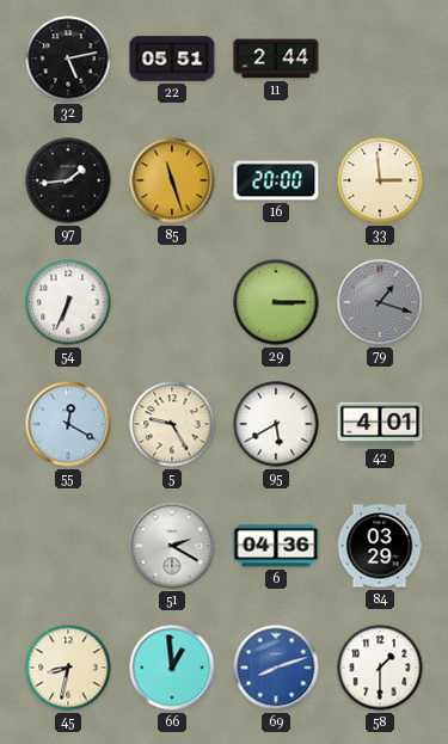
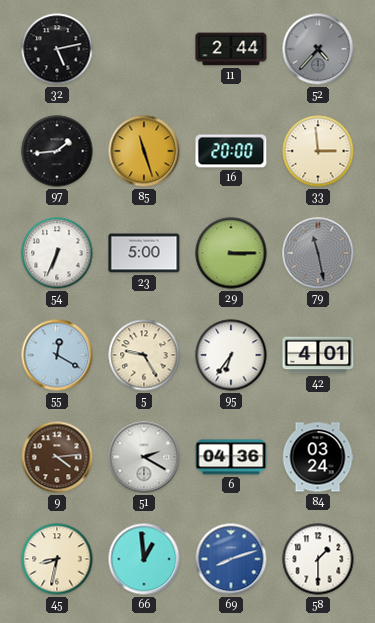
22: 05:51 -> none
52: none -> 4:37
23: none -> 5:00
79: 1:18 -> 11:28
95: 5:40 -> 6:36
9: none -> 4:14
84: 03:29 -> 03:24
